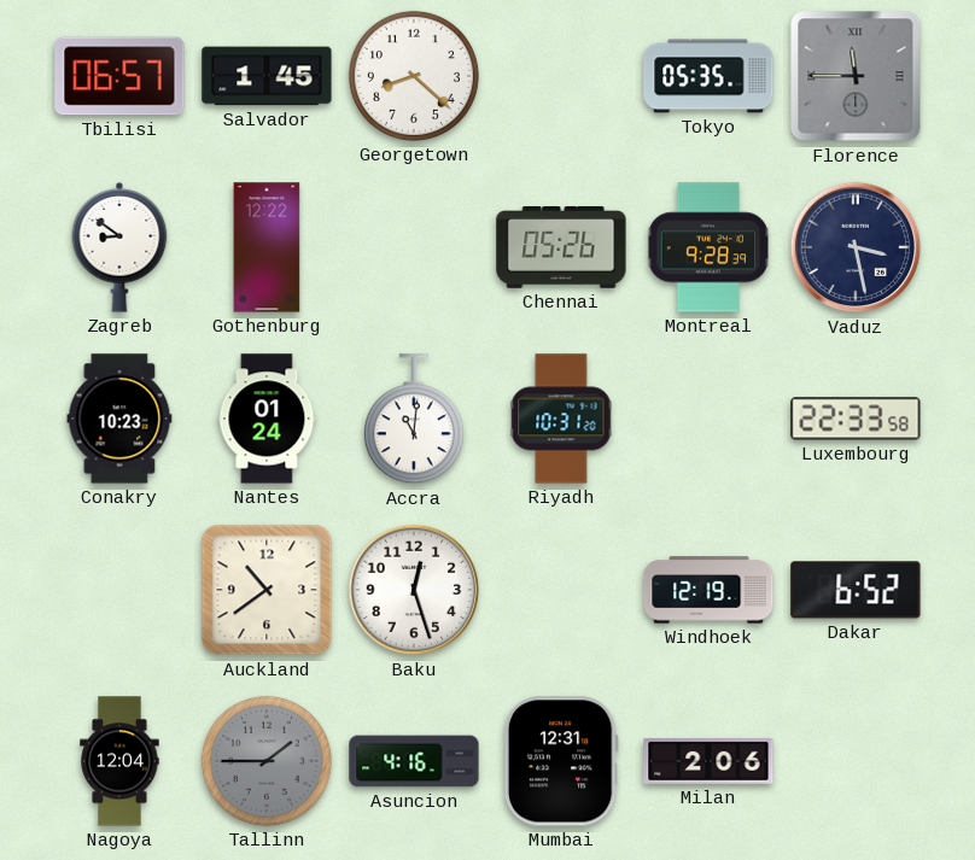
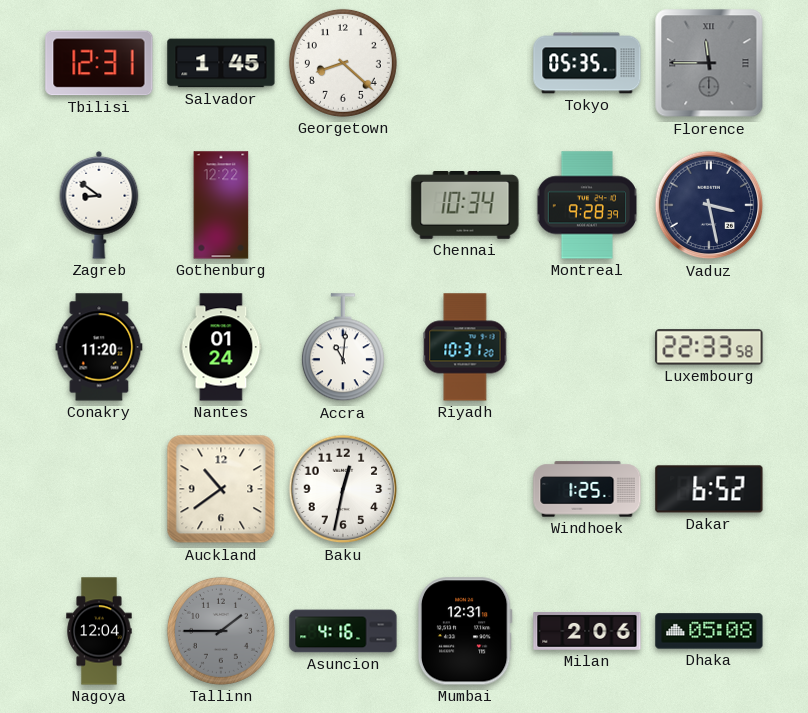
Tbilisi: 06:57 -> 12:31
Chennai: 05:26 -> 10:34
Conakry: 10:23 -> 11:20
Baku: 12:27 -> 12:32
Windhoek: 12:19 -> 1:25
Dhaka: none -> 05:08
